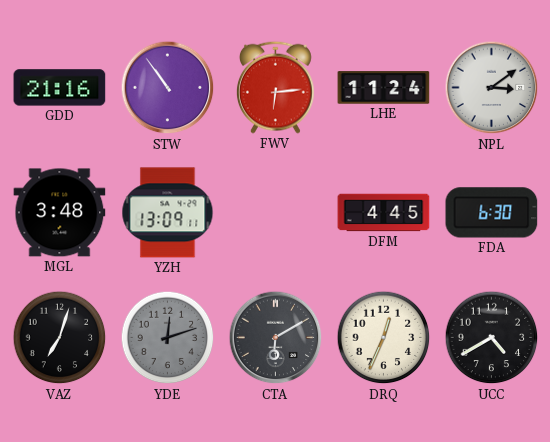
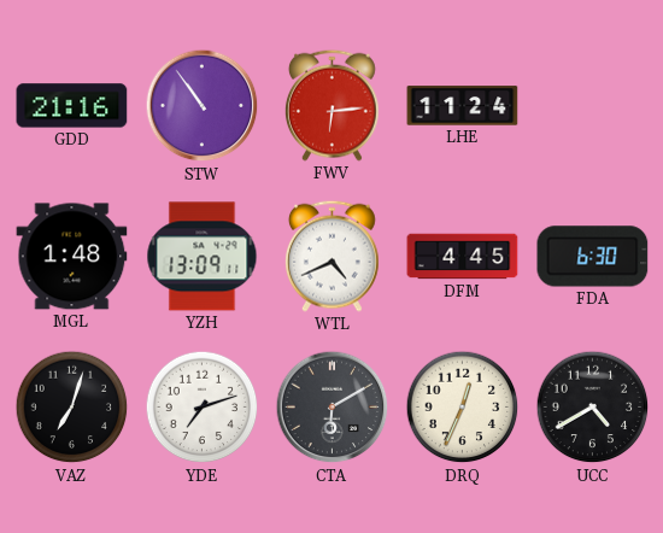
NPL: 3:09 -> none
MGL: 3:48 -> 1:48
WTL: none -> 4:41
YDE: 12:12 -> 7:12
YDE dial: grey -> white
